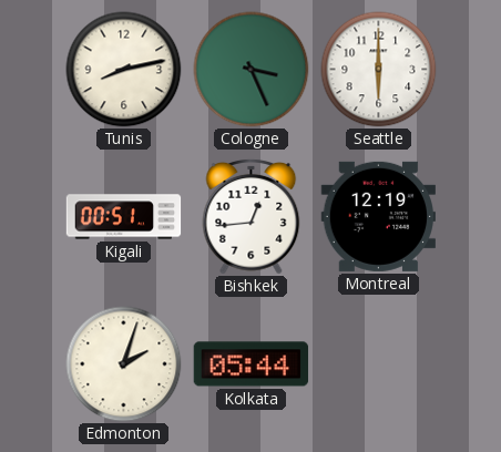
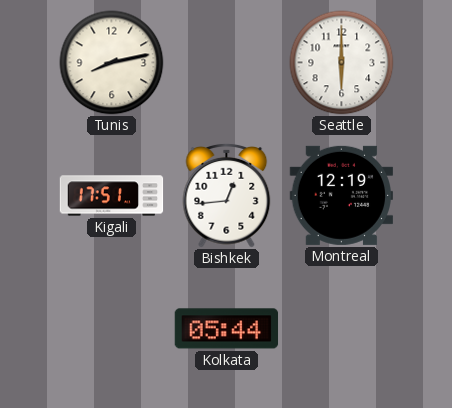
Cologne: 3:26 -> none
Kigali: 00:51 -> 17:51
Edmonton: 2:03 -> none
